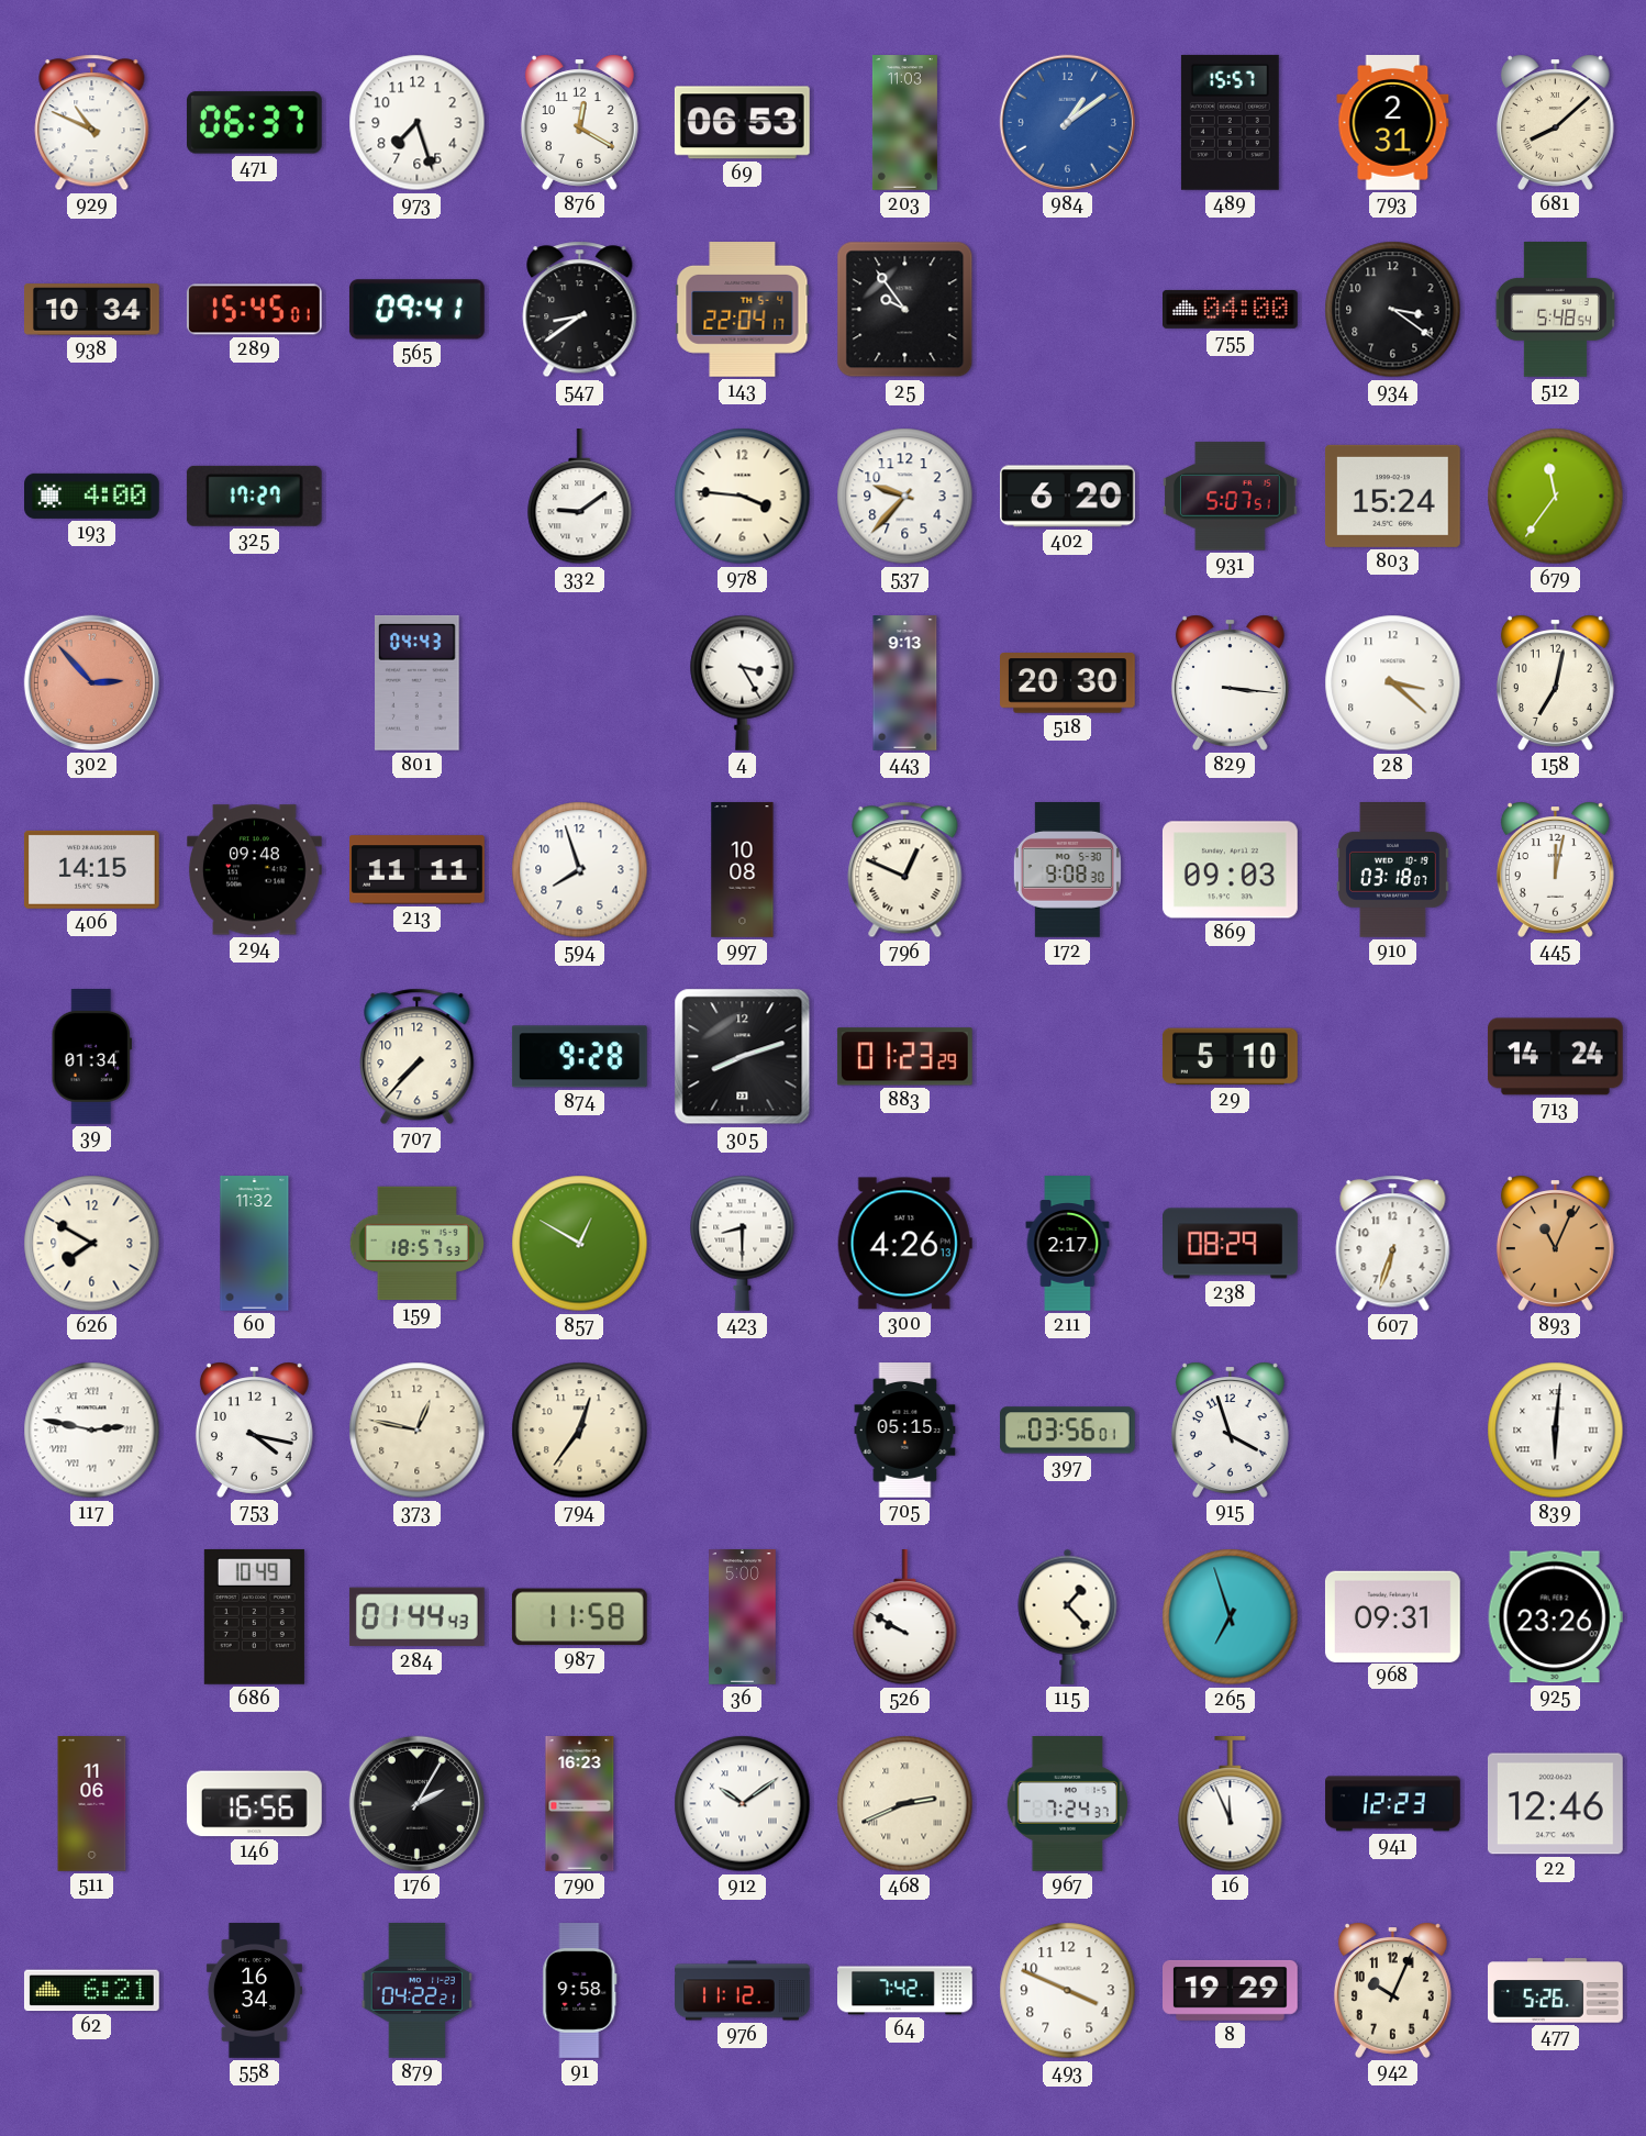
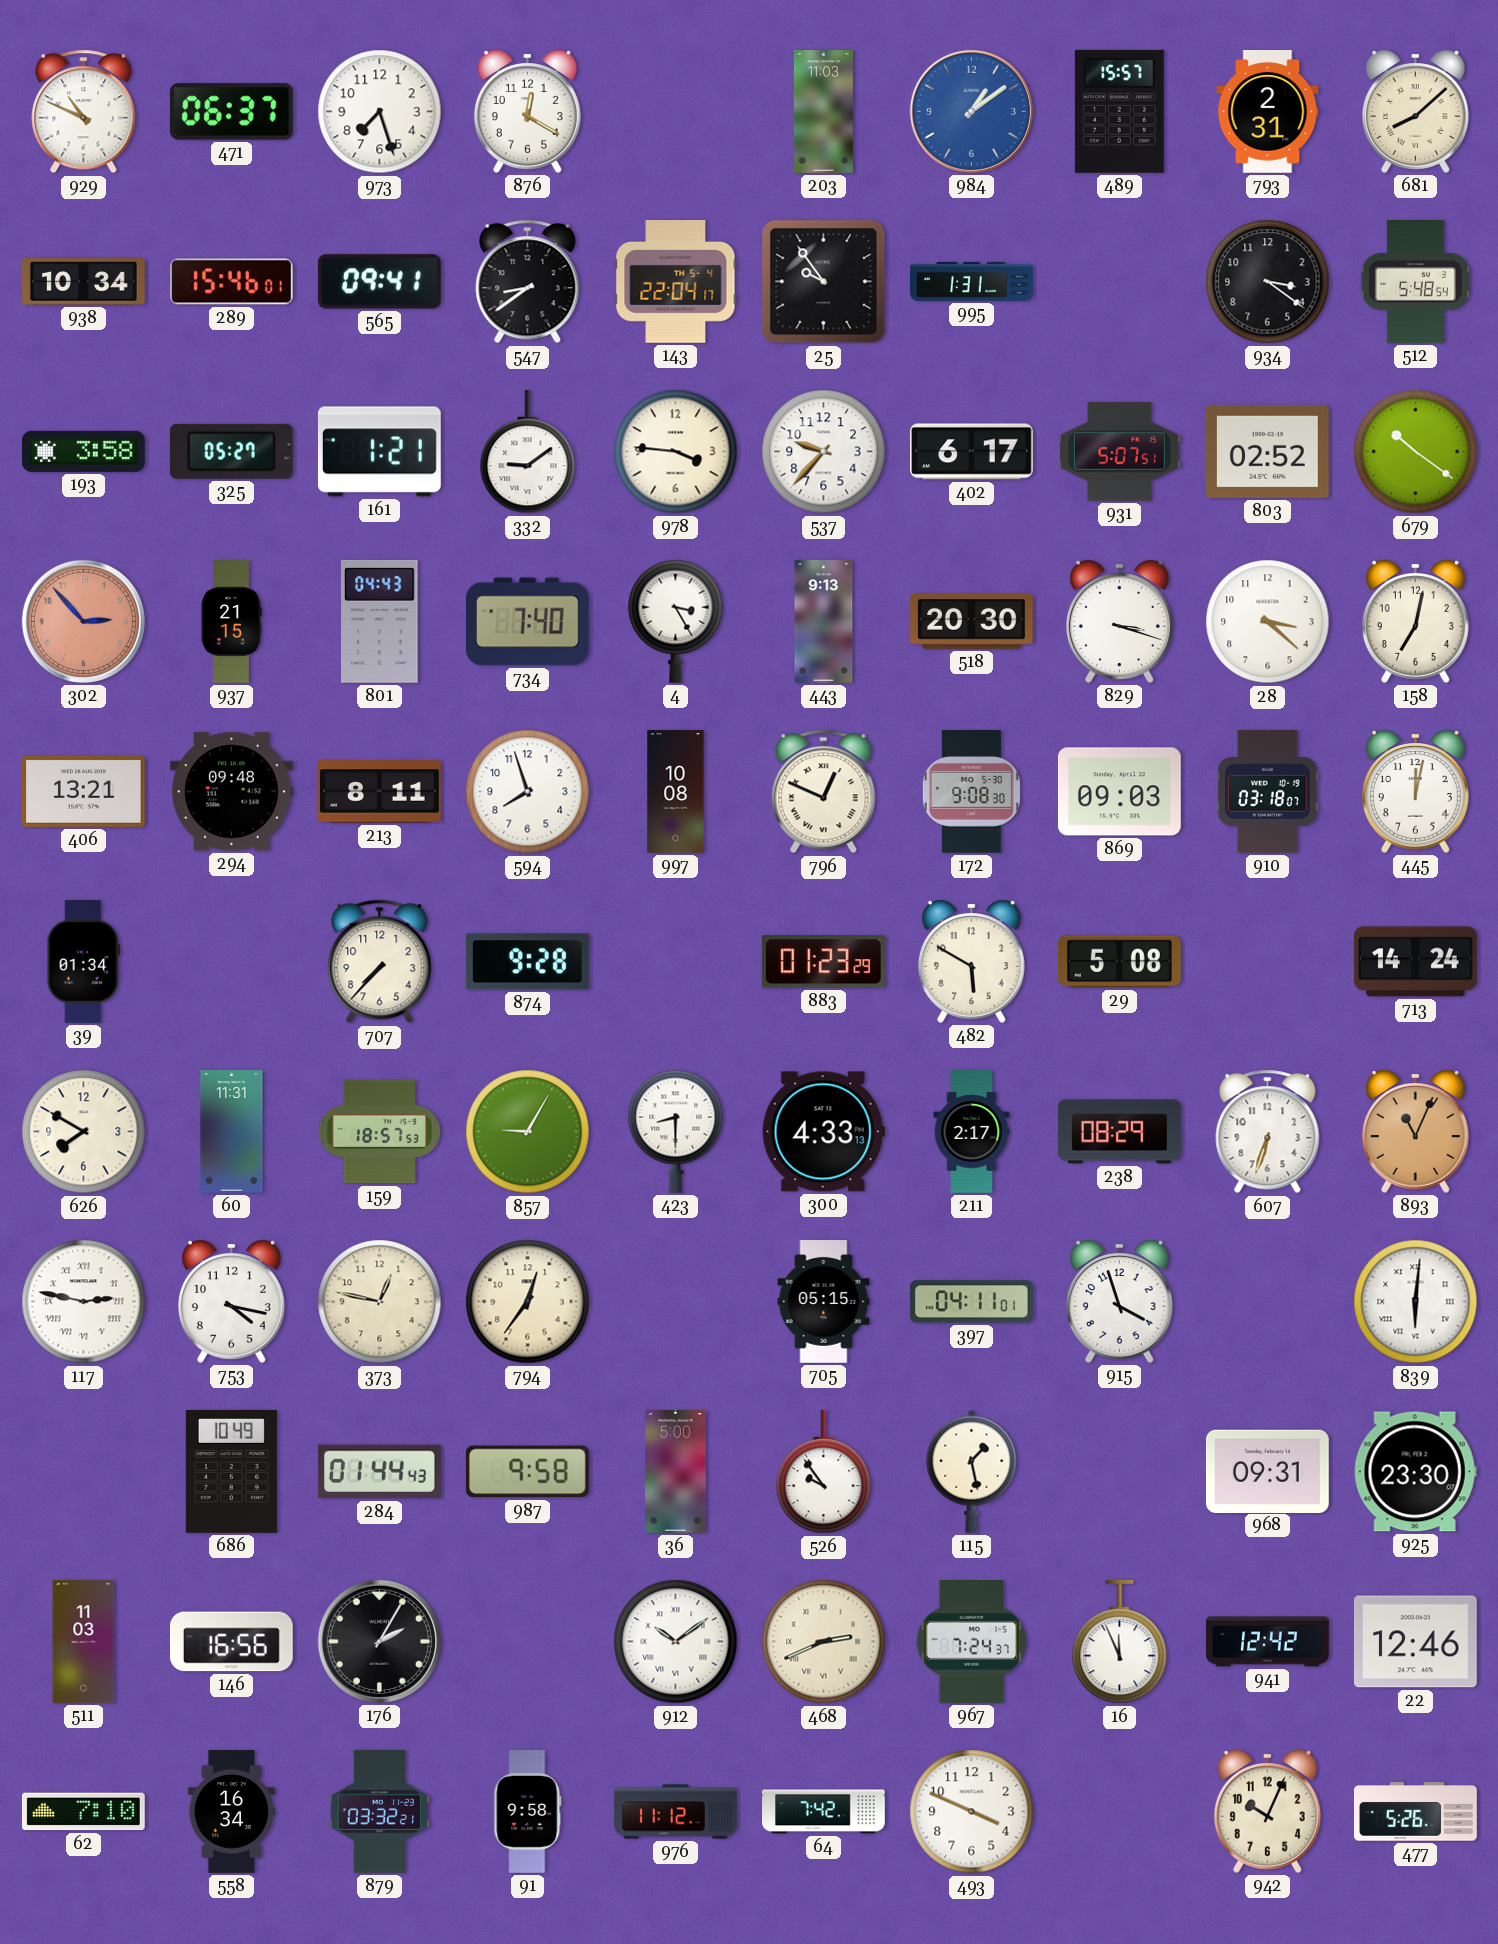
69: 06:53 -> none
289: 15:45 -> 15:46
995: none -> 1:31
755: 04:00 -> none
193: 4:00 -> 3:58
325: 17:27 -> 05:27
161: none -> 1:21
402: 6:20 -> 6:17
803: 15:24 -> 02:52
679: 11:36 -> 10:21
937: none -> 21:15
734: none -> 7:40
829: 3:16 -> 3:18
406: 14:15 -> 13:21
213: 11:11 -> 8:11
305: 8:12 -> none
482: none -> 5:50
29: 5:10 -> 5:08
60: 11:32 -> 11:31
857: 12:50 -> 9:05
300: 4:26 -> 4:33
397: 03:56 -> 04:11
987: 11:58 -> 9:58
526: 9:50 -> 9:54
115: 1:23 -> 1:28
265: 6:57 -> none
925: 23:26 -> 23:30
511: 11:06 -> 11:03
790: 16:23 -> none
941: 12:23 -> 12:42
62: 6:21 -> 7:10
879: 04:22 -> 03:32
8: 19:29 -> none
